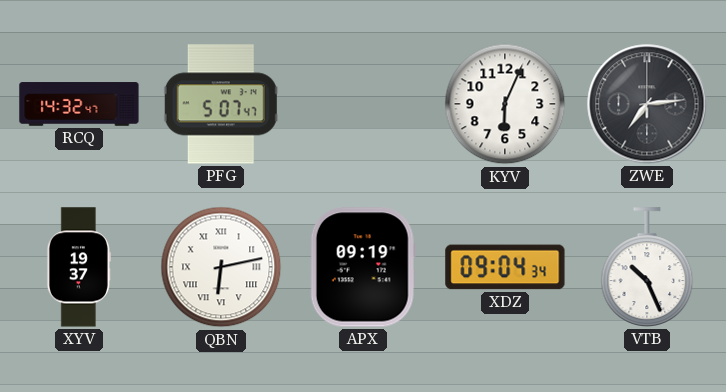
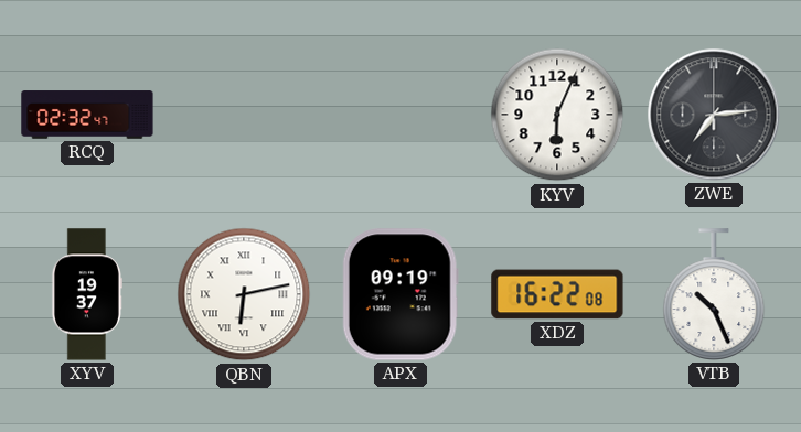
RCQ: 14:32 -> 02:32
PFG: 5:07 -> none
XDZ: 09:04 -> 16:22
